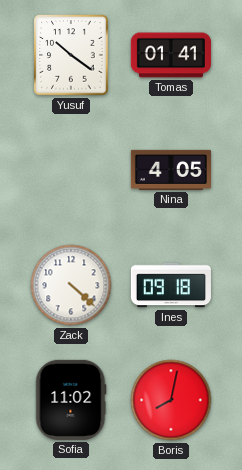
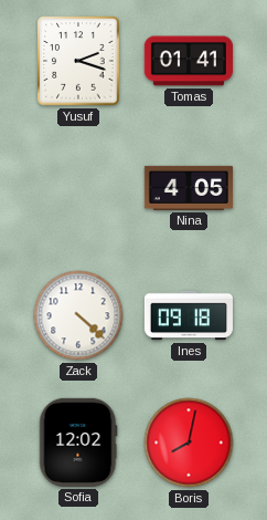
Yusuf: 10:21 -> 2:18
Sofia: 11:02 -> 12:02
